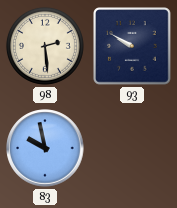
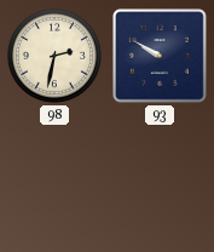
98: 2:29 -> 2:32
83: 9:58 -> none
